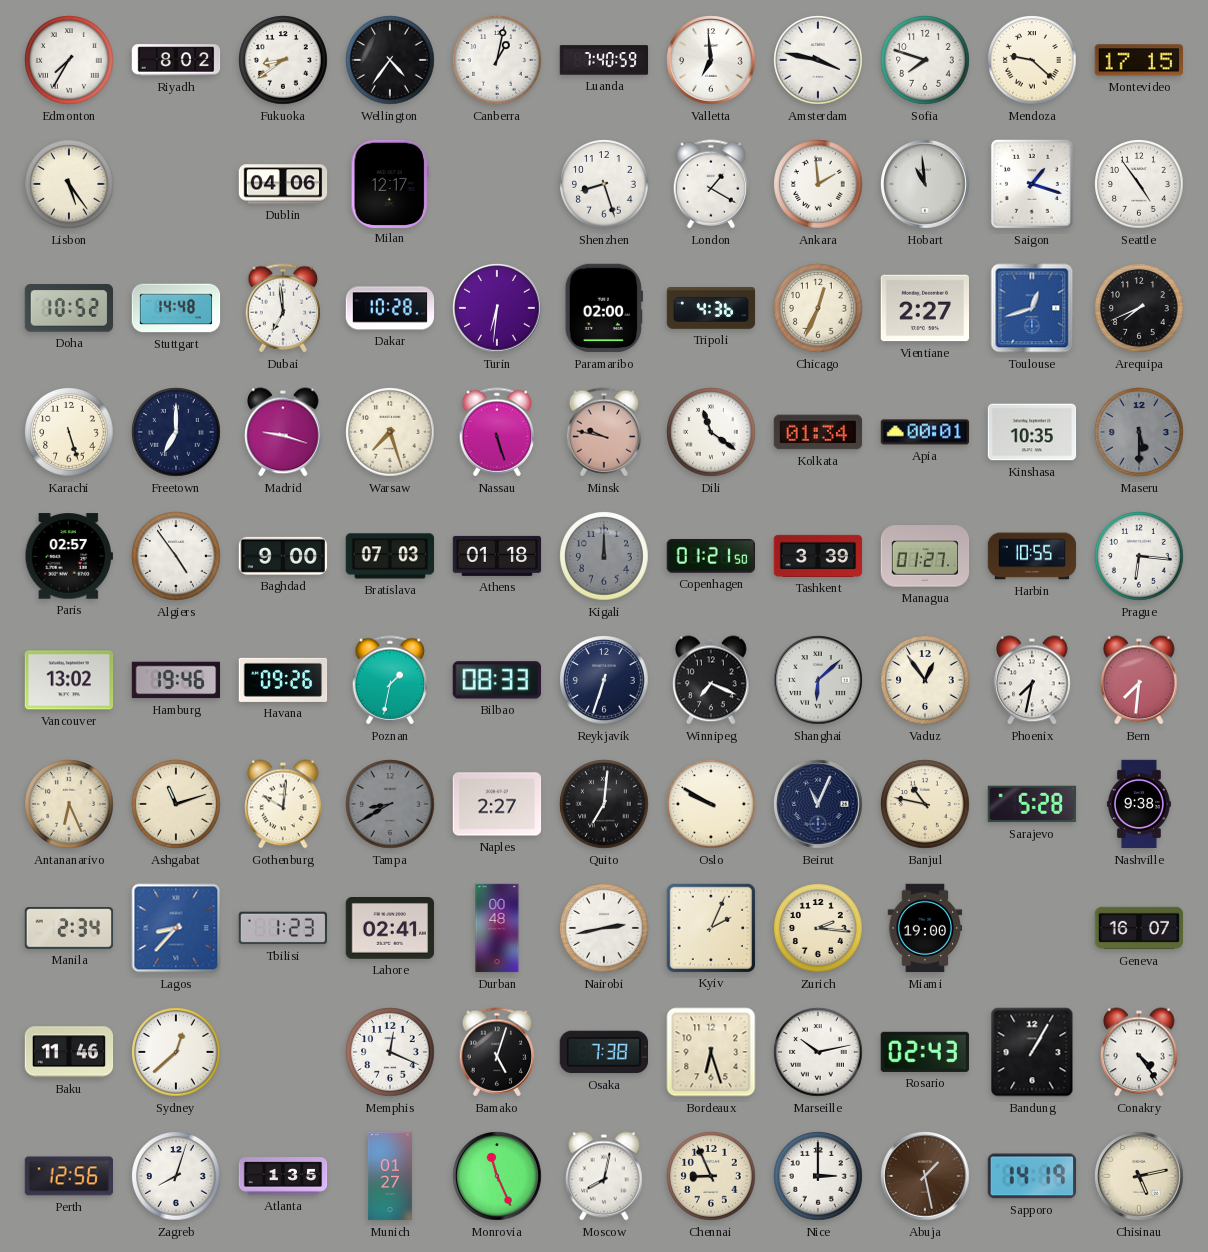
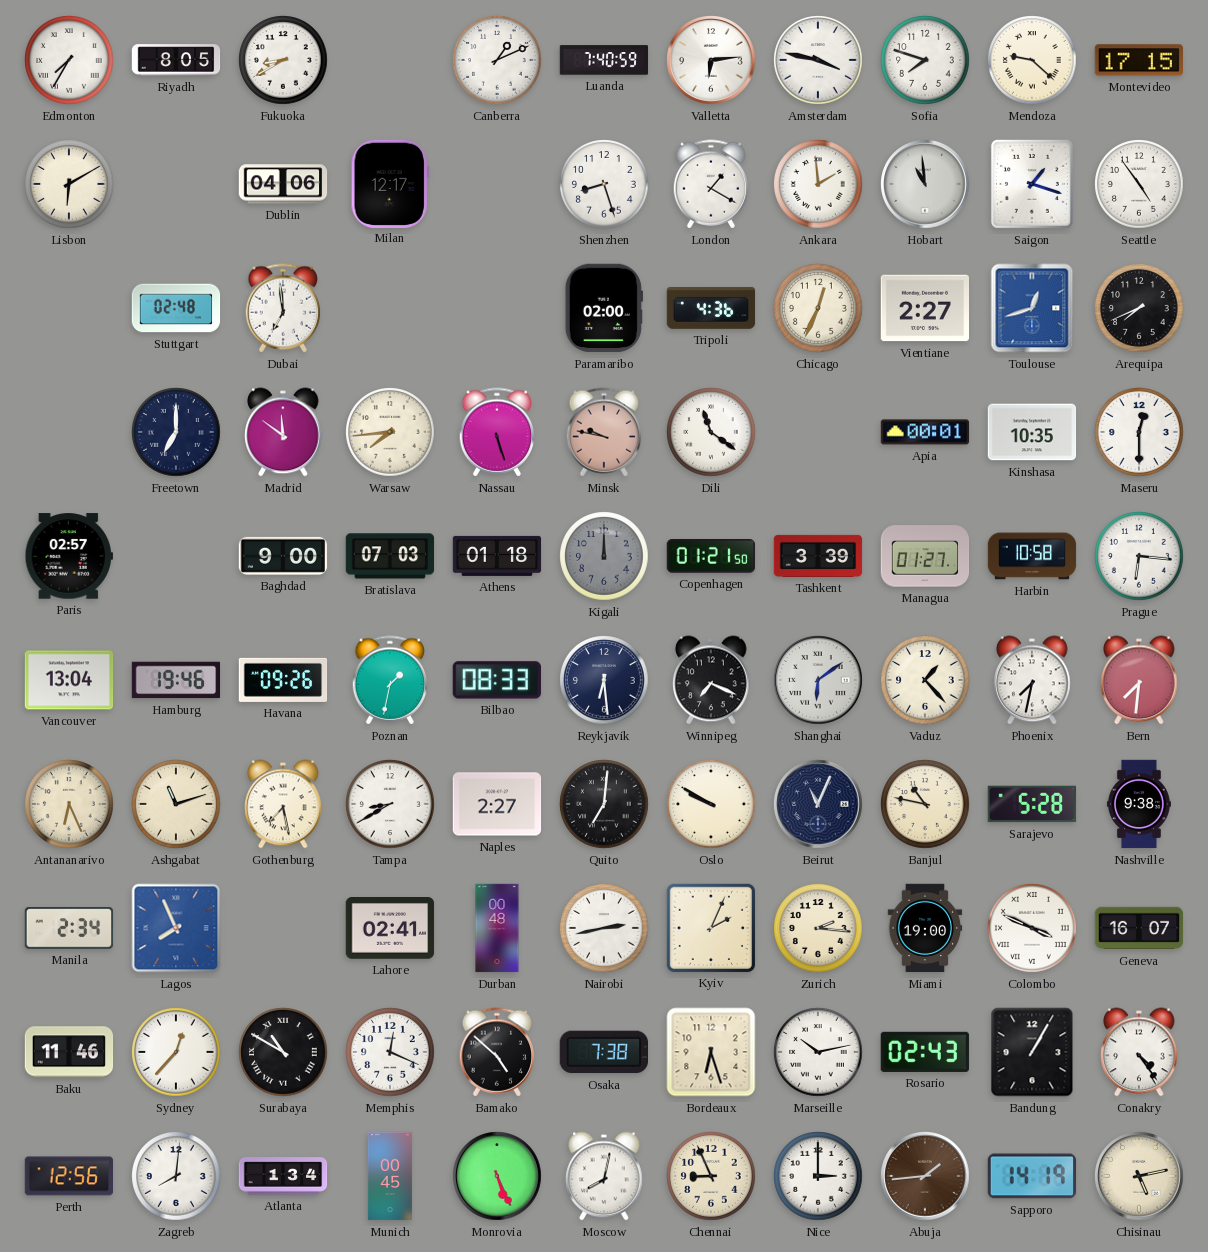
Riyadh: 8:02 -> 8:05
Fukuoka: 8:39 -> 8:40
Wellington: 4:36 -> none
Canberra: 1:02 -> 1:11
Valletta: 6:59 -> 6:14
Lisbon: 5:24 -> 6:10
Doha: 10:52 -> none
Stuttgart: 14:48 -> 02:48
Dakar: 10:28 -> none
Turin: 6:31 -> none
Karachi: 5:27 -> none
Madrid: 9:18 -> 11:51
Warsaw: 7:27 -> 7:44
Kolkata: 01:34 -> none
Maseru: 5:30 -> 12:30
Maseru dial: grey -> white
Algiers: 4:54 -> none
Harbin: 10:55 -> 10:58
Vancouver: 13:02 -> 13:04
Reykjavik: 6:33 -> 6:29
Shanghai: 6:08 -> 6:09
Vaduz: 12:54 -> 1:23
Gothenburg: 10:01 -> 7:28
Tampa dial: grey -> white
Lagos: 8:37 -> 7:56
Tbilisi: 1:23 -> none
Colombo: none -> 3:49
Sydney: 12:38 -> 12:37
Surabaya: none -> 10:50
Bamako: 5:03 -> 4:52
Zagreb: 8:03 -> 8:01
Atlanta: 1:35 -> 1:34
Munich: 01:27 -> 00:45
Monrovia: 11:26 -> 5:26
Abuja: 1:28 -> 1:44
